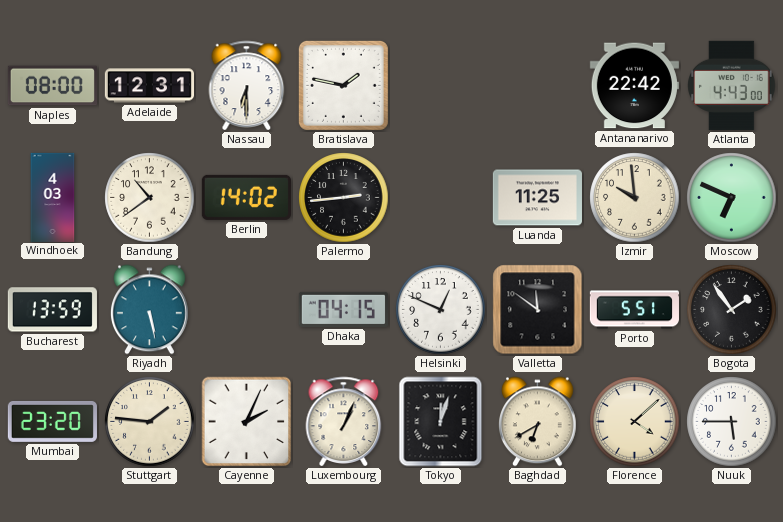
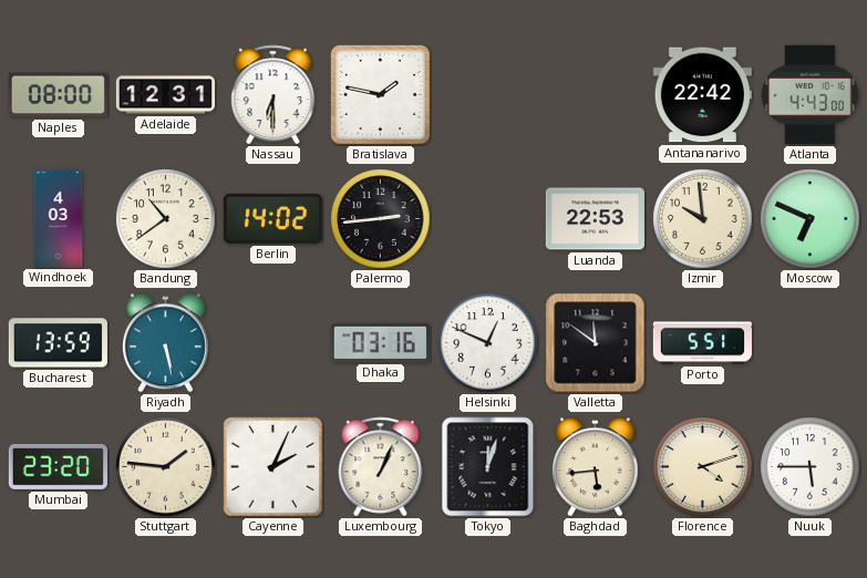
Luanda: 11:25 -> 22:53
Dhaka: 04:15 -> 03:16
Bogota: 1:54 -> none
Baghdad: 6:40 -> 5:44
Florence: 4:08 -> 4:12
